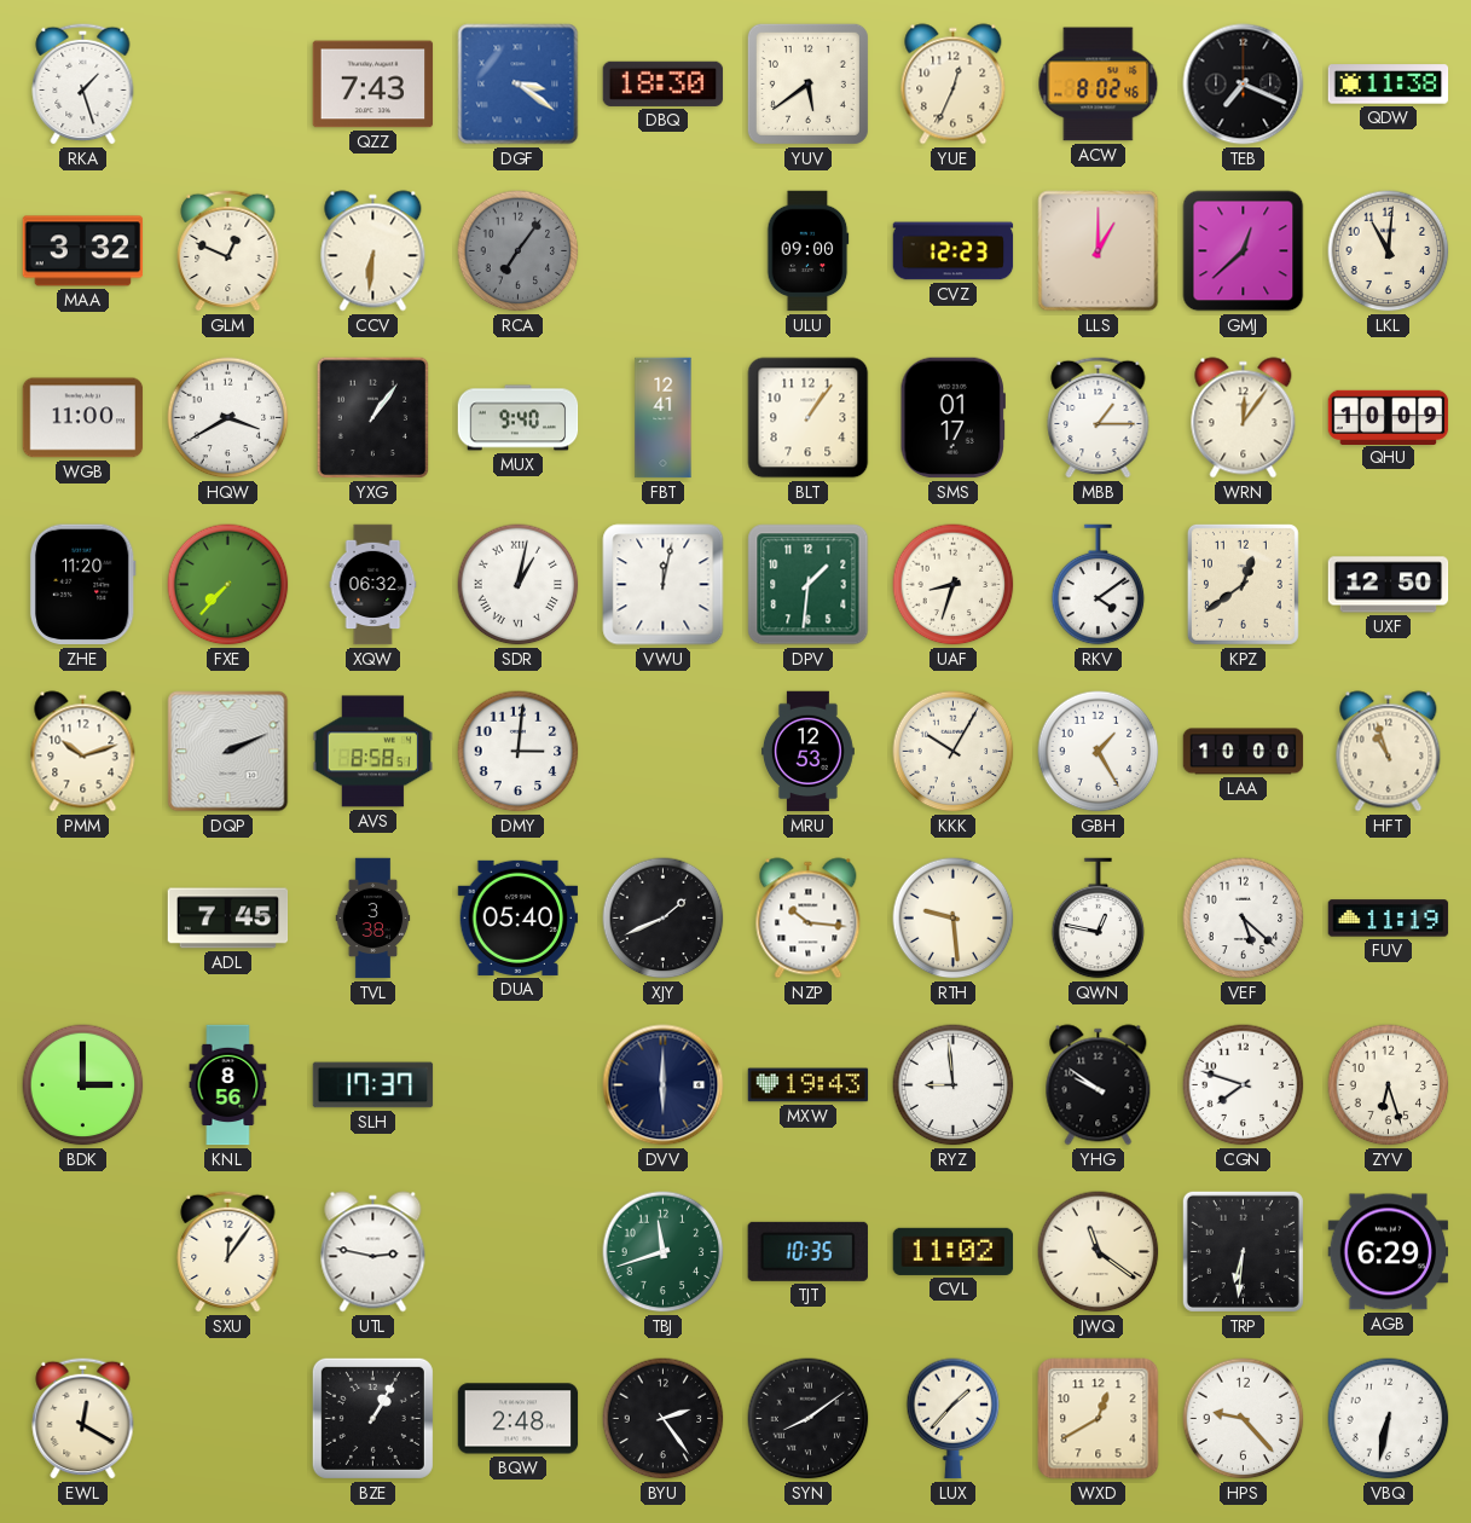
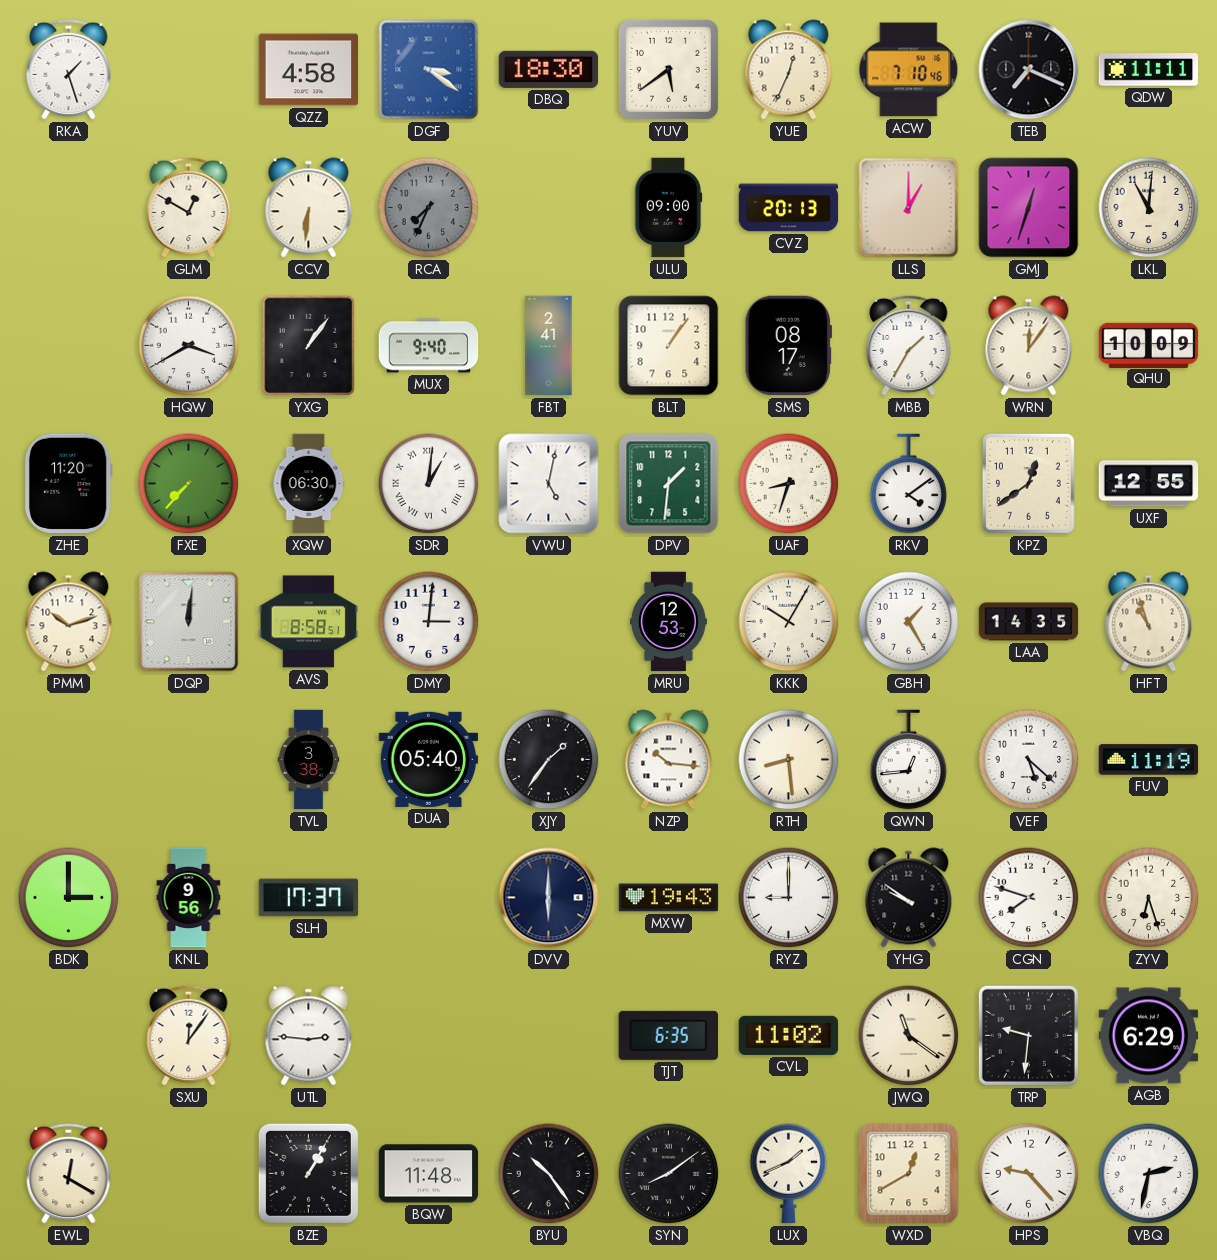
QZZ: 7:43 -> 4:58
ACW: 8:02 -> 7:10
QDW: 11:38 -> 11:11
MAA: 3:32 -> none
GLM: 12:49 -> 12:50
RCA: 7:06 -> 7:34
CVZ: 12:23 -> 20:13
GMJ: 12:38 -> 12:33
WGB: 11:00 -> none
FBT: 12:41 -> 2:41
SMS: 01:17 -> 08:17
MBB: 1:15 -> 1:35
XQW: 06:32 -> 06:30
SDR: 1:02 -> 1:01
VWU: 12:02 -> 5:02
UXF: 12:50 -> 12:55
DQP: 2:11 -> 12:01
LAA: 10:00 -> 14:35
ADL: 7:45 -> none
XJY: 1:41 -> 1:36
RTH: 9:29 -> 8:29
QWN: 12:47 -> 12:44
KNL: 8:56 -> 9:56
RYZ: 8:59 -> 9:00
UTL: 2:47 -> 2:46
TBJ: 11:42 -> none
TJT: 10:35 -> 6:35
TRP: 6:31 -> 9:31
BQW: 2:48 -> 11:48
BYU: 2:24 -> 10:24
LUX: 1:37 -> 1:41
VBQ: 6:32 -> 2:32
